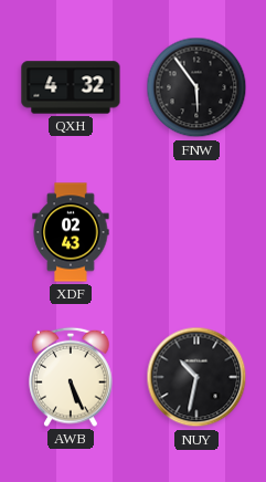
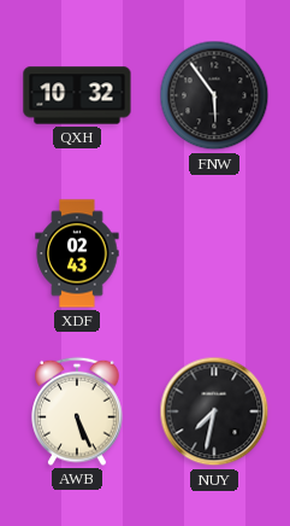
QXH: 4:32 -> 10:32
NUY: 10:32 -> 7:32
